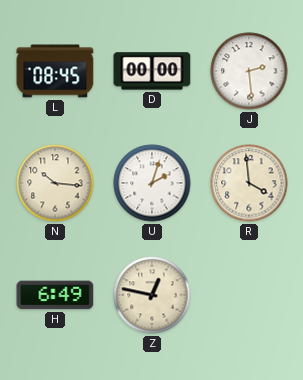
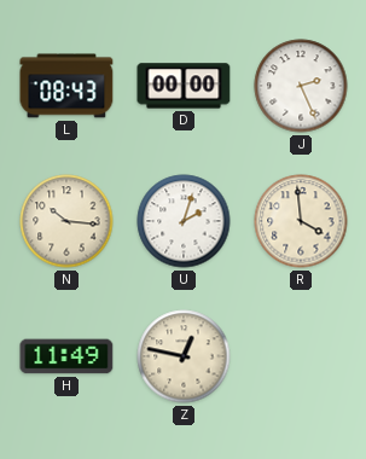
L: 08:45 -> 08:43
J: 2:29 -> 2:26
H: 6:49 -> 11:49
